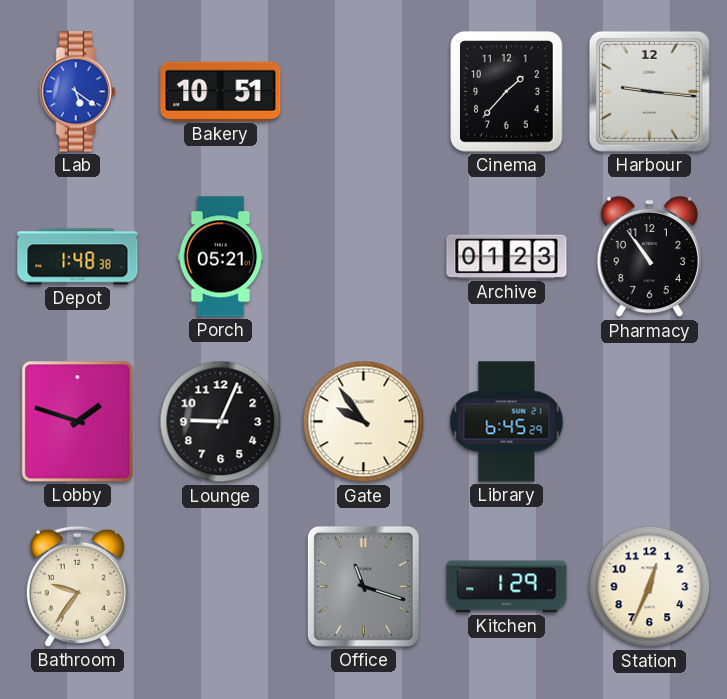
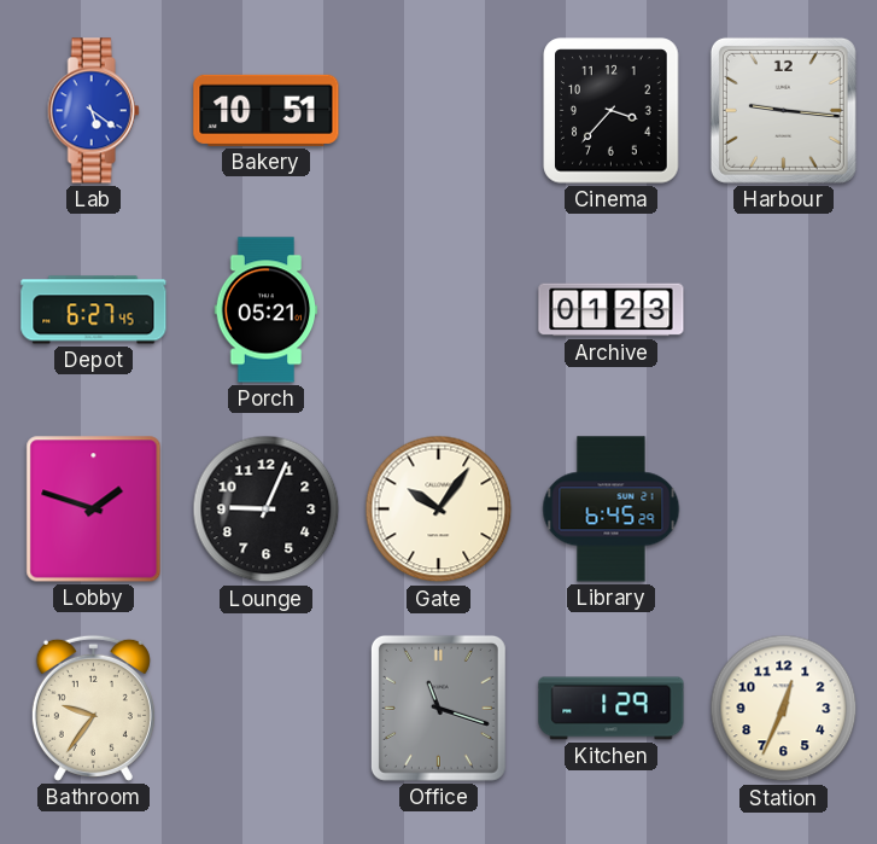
Cinema: 1:37 -> 3:37
Depot: 1:48 -> 6:27
Pharmacy: 10:54 -> none
Gate: 9:54 -> 10:06
